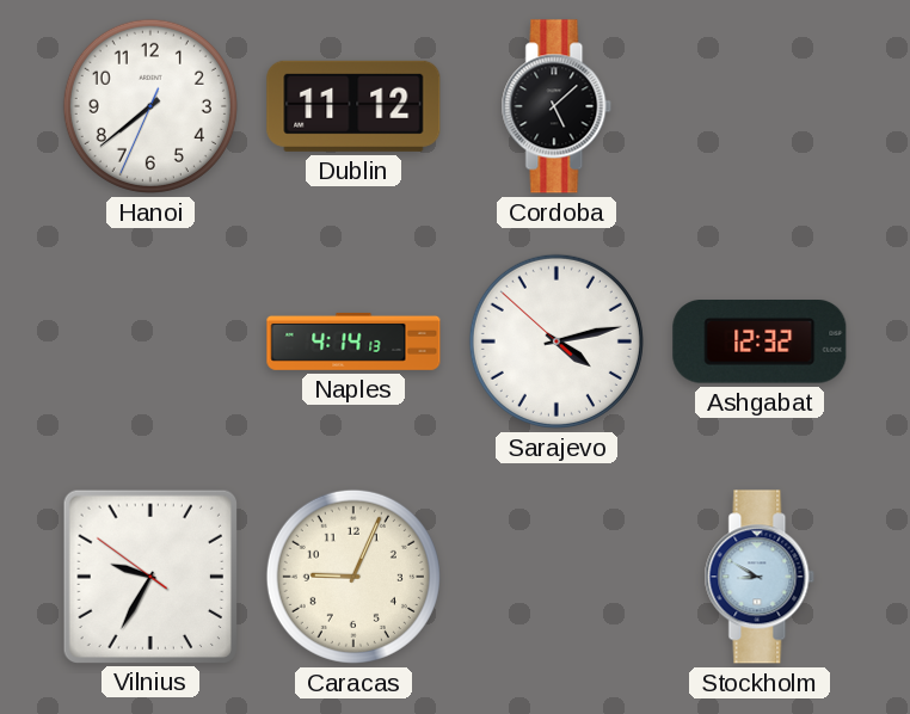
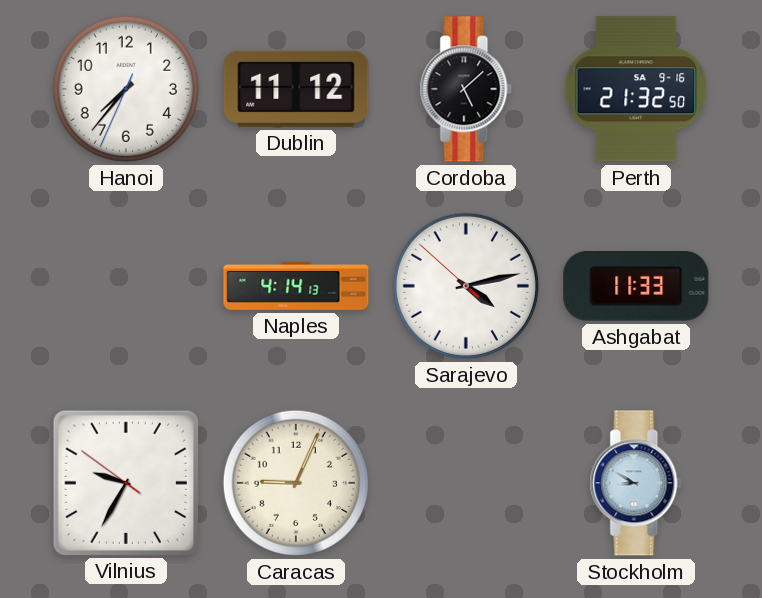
Hanoi: 7:38 -> 7:36
Perth: none -> 21:32
Ashgabat: 12:32 -> 11:33
